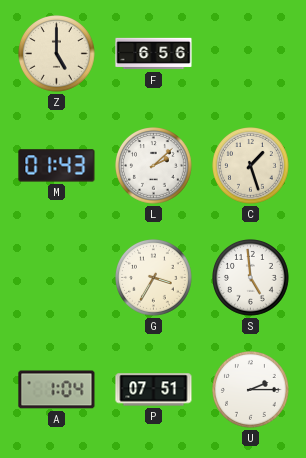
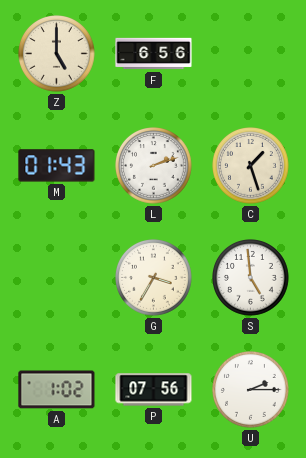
L: 2:08 -> 2:12
A: 1:04 -> 1:02
P: 07:51 -> 07:56
